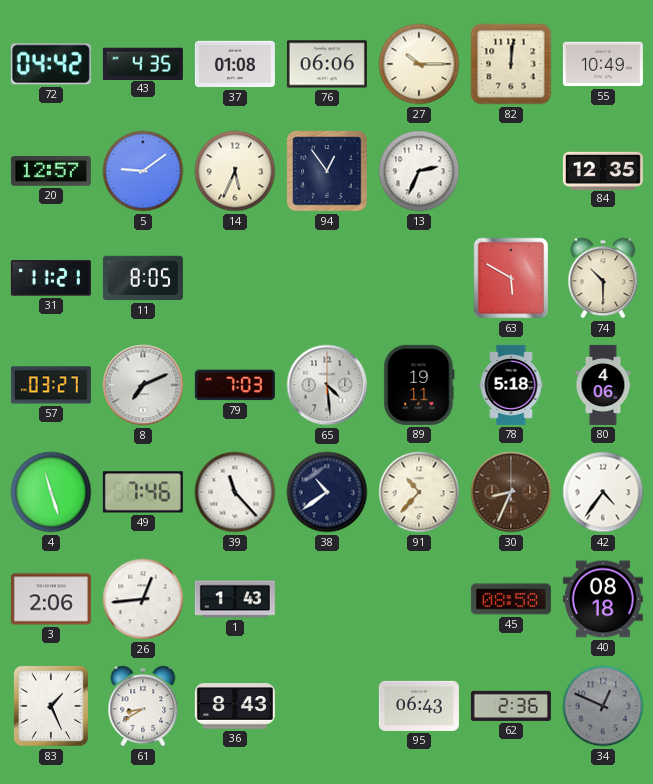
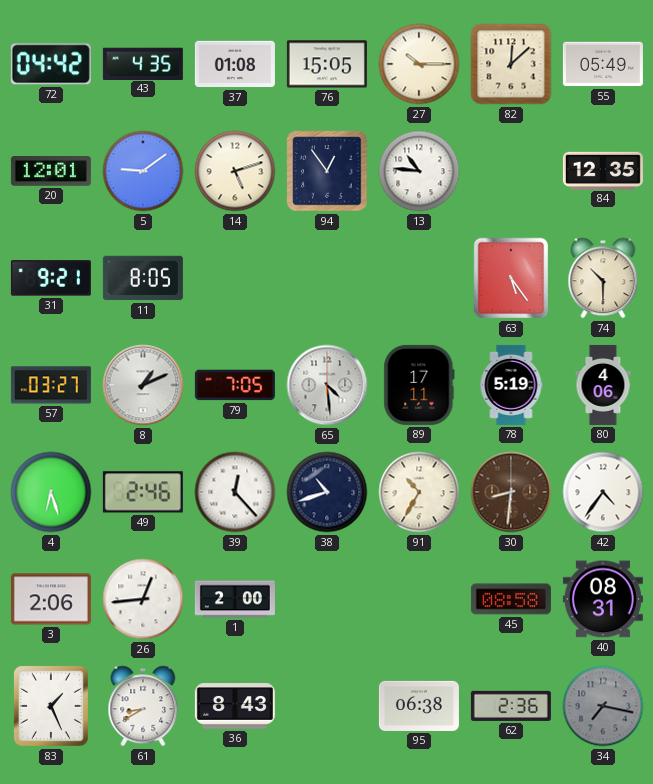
76: 06:06 -> 15:05
82: 12:01 -> 12:08
55: 10:49 -> 05:49
20: 12:57 -> 12:01
14: 5:34 -> 5:12
13: 2:34 -> 10:46
31: 11:21 -> 9:21
63: 5:50 -> 5:24
8: 7:11 -> 1:11
79: 7:03 -> 7:05
89: 19:11 -> 17:11
78: 5:18 -> 5:19
4: 11:27 -> 6:27
49: 7:46 -> 2:46
39: 11:23 -> 12:23
38: 10:39 -> 10:42
91: 10:37 -> 10:35
30: 8:34 -> 8:31
1: 1:43 -> 2:00
40: 08:18 -> 08:31
95: 06:43 -> 06:38
34: 12:49 -> 7:17
